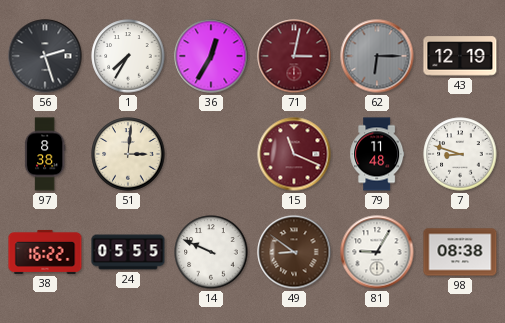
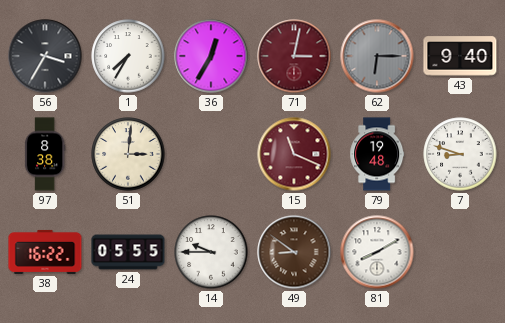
56: 2:27 -> 3:35
43: 12:19 -> 9:40
79: 11:48 -> 19:48
14: 9:49 -> 9:45
81: 9:05 -> 8:10
98: 08:38 -> none
